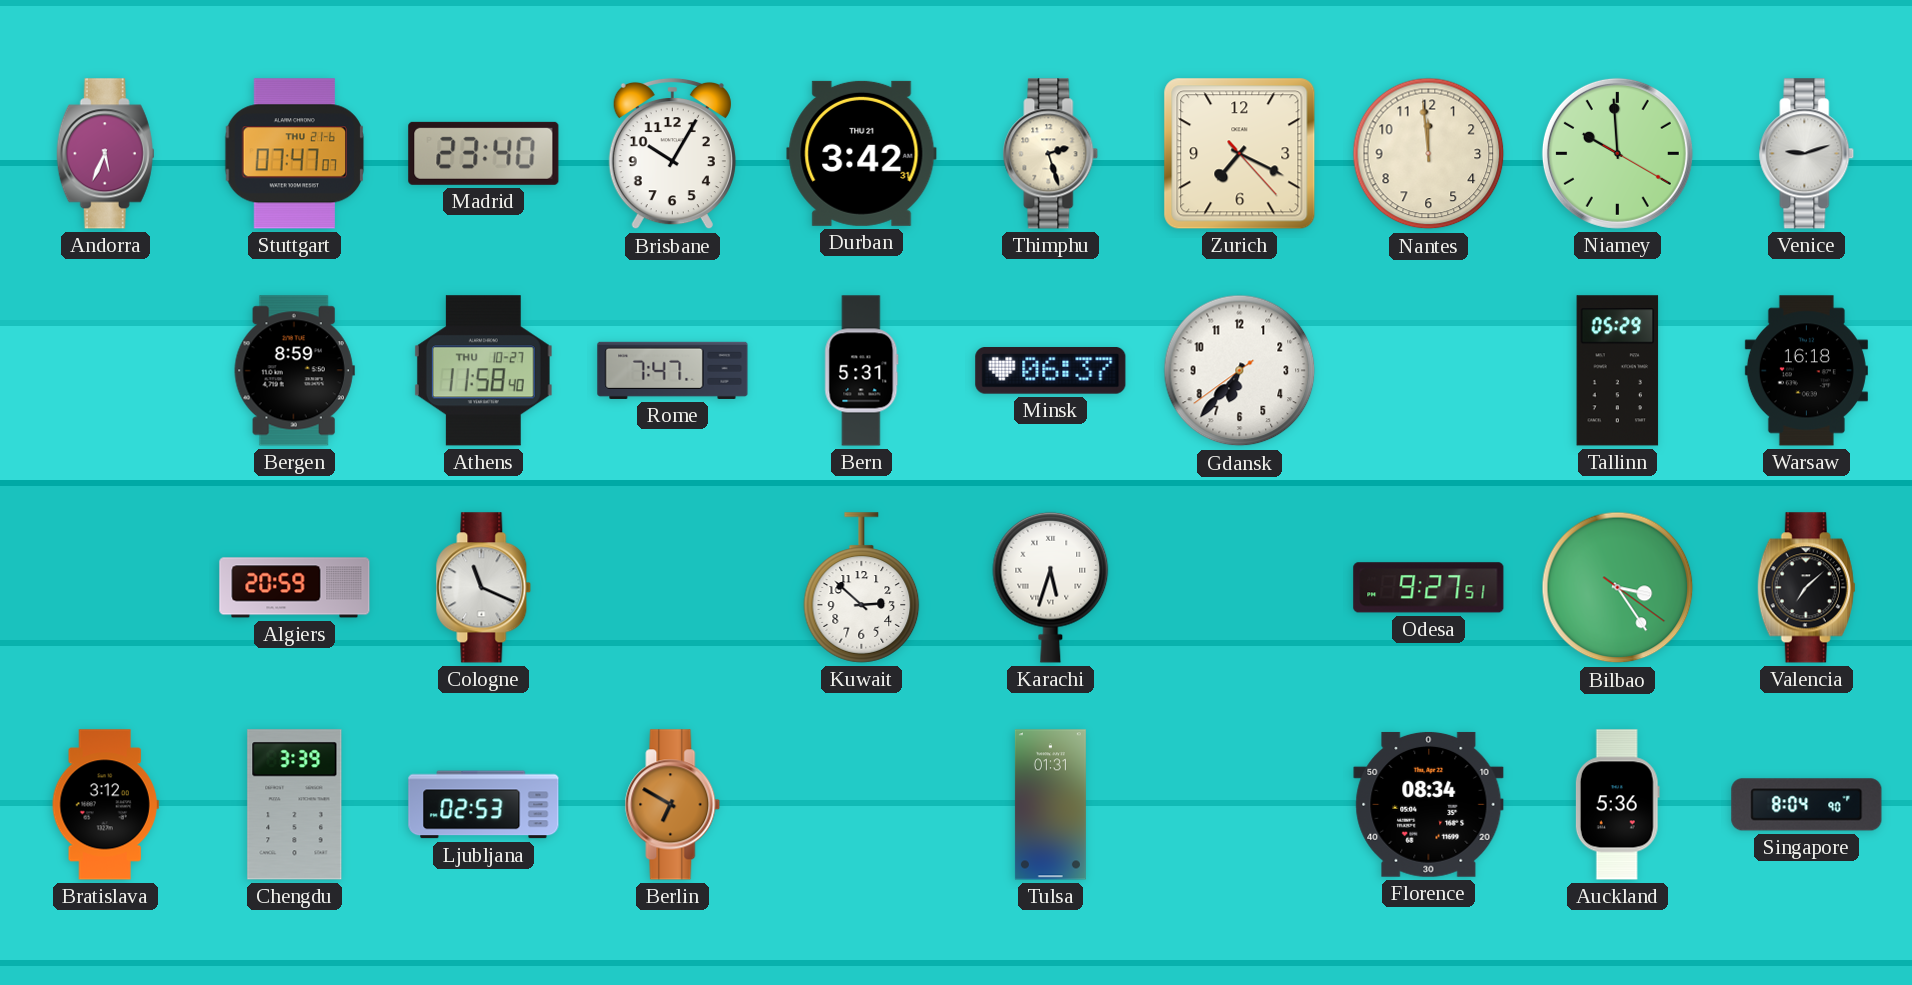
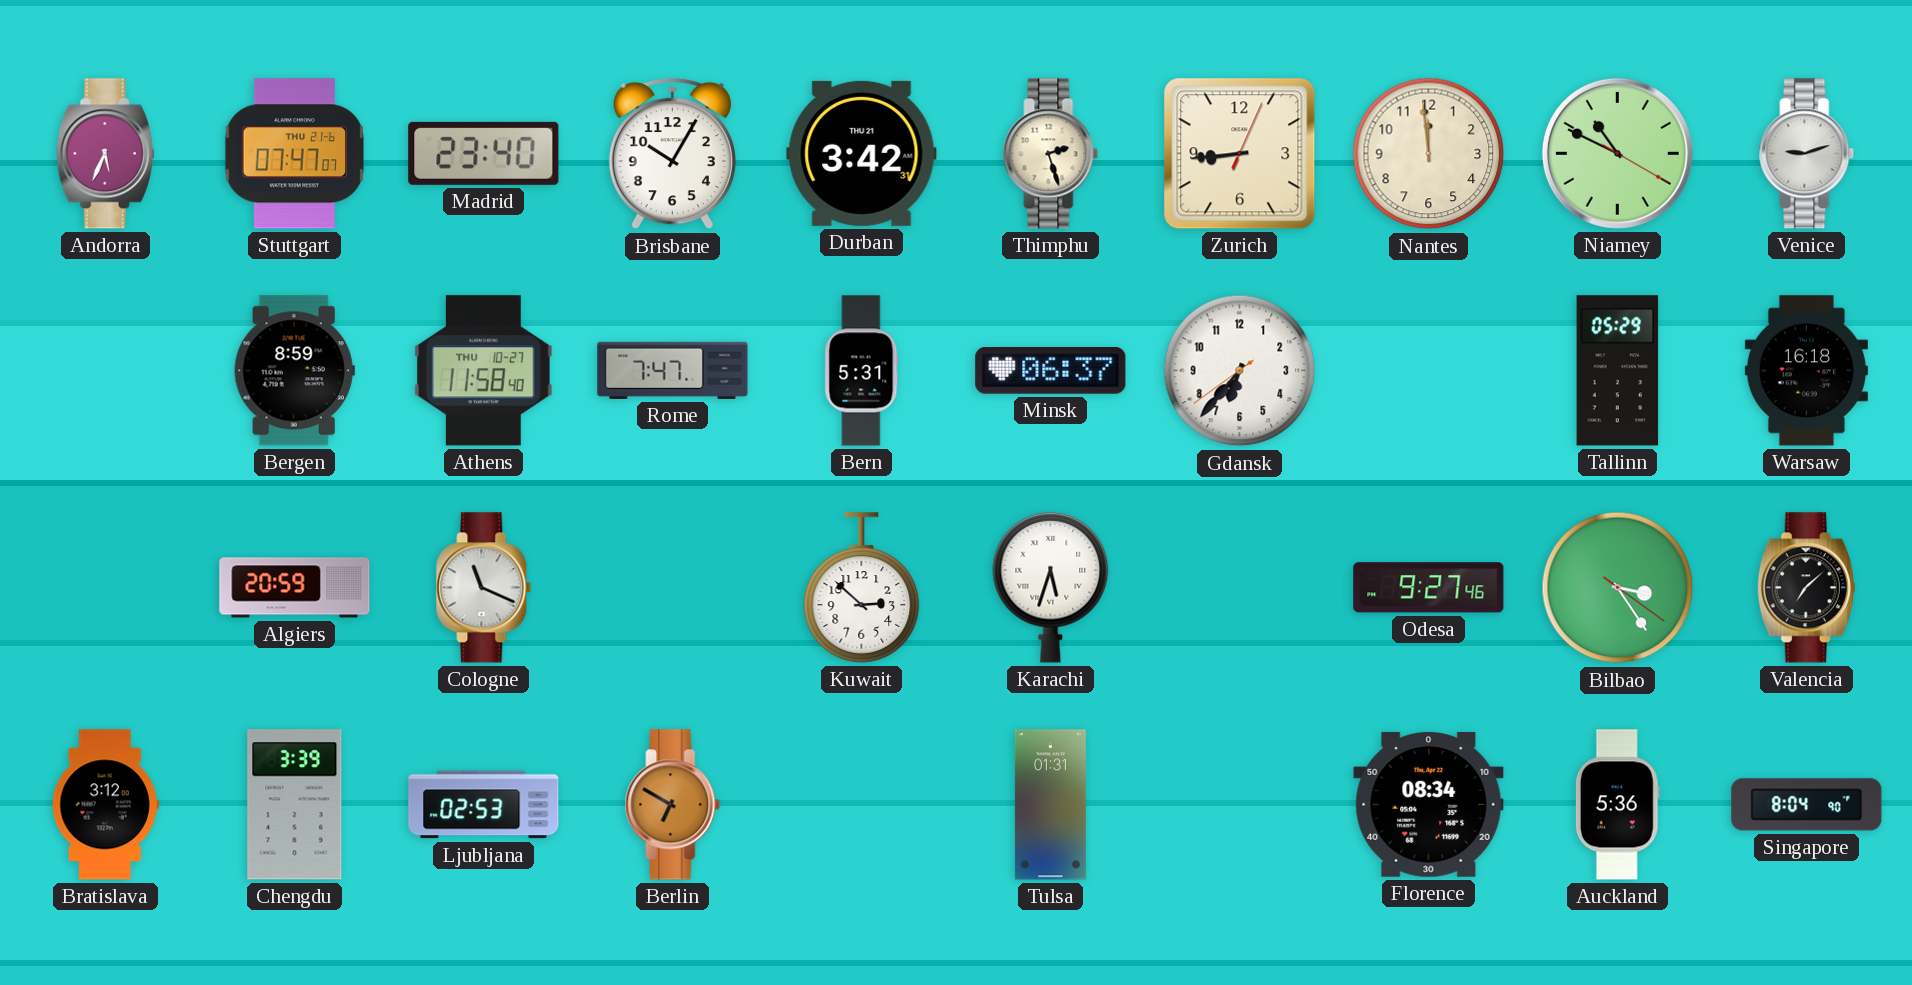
Zurich: 7:19 -> 8:44
Niamey: 9:59 -> 10:49
Odesa: 9:27:51 -> 9:27:46
